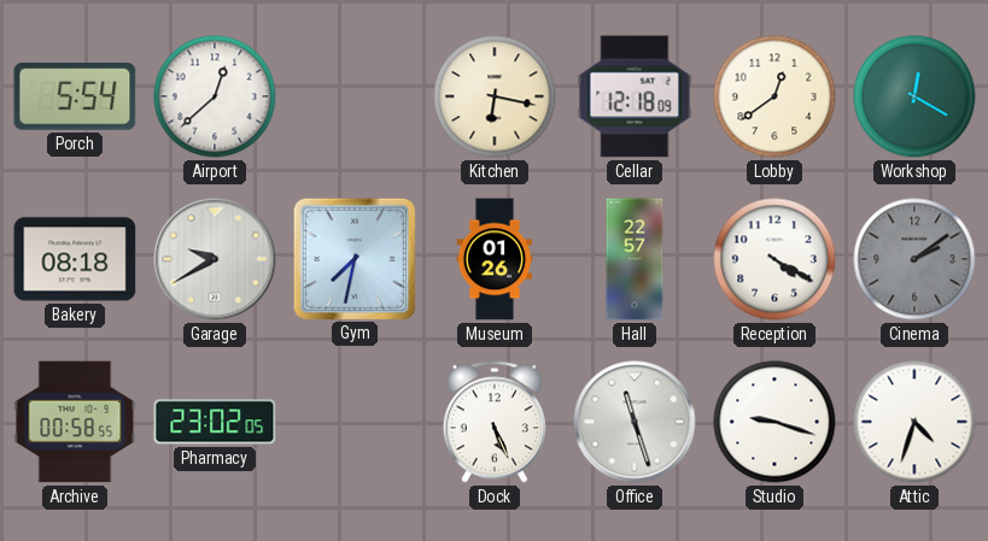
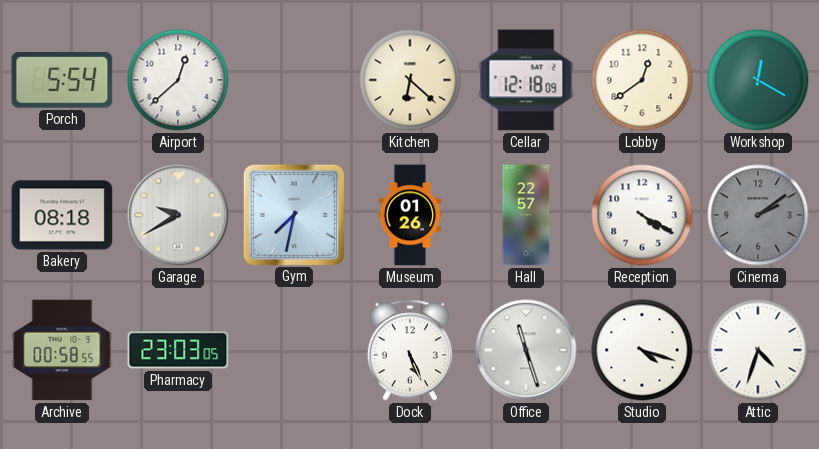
Kitchen: 6:17 -> 6:22
Pharmacy: 23:02 -> 23:03
Studio: 9:18 -> 4:18
